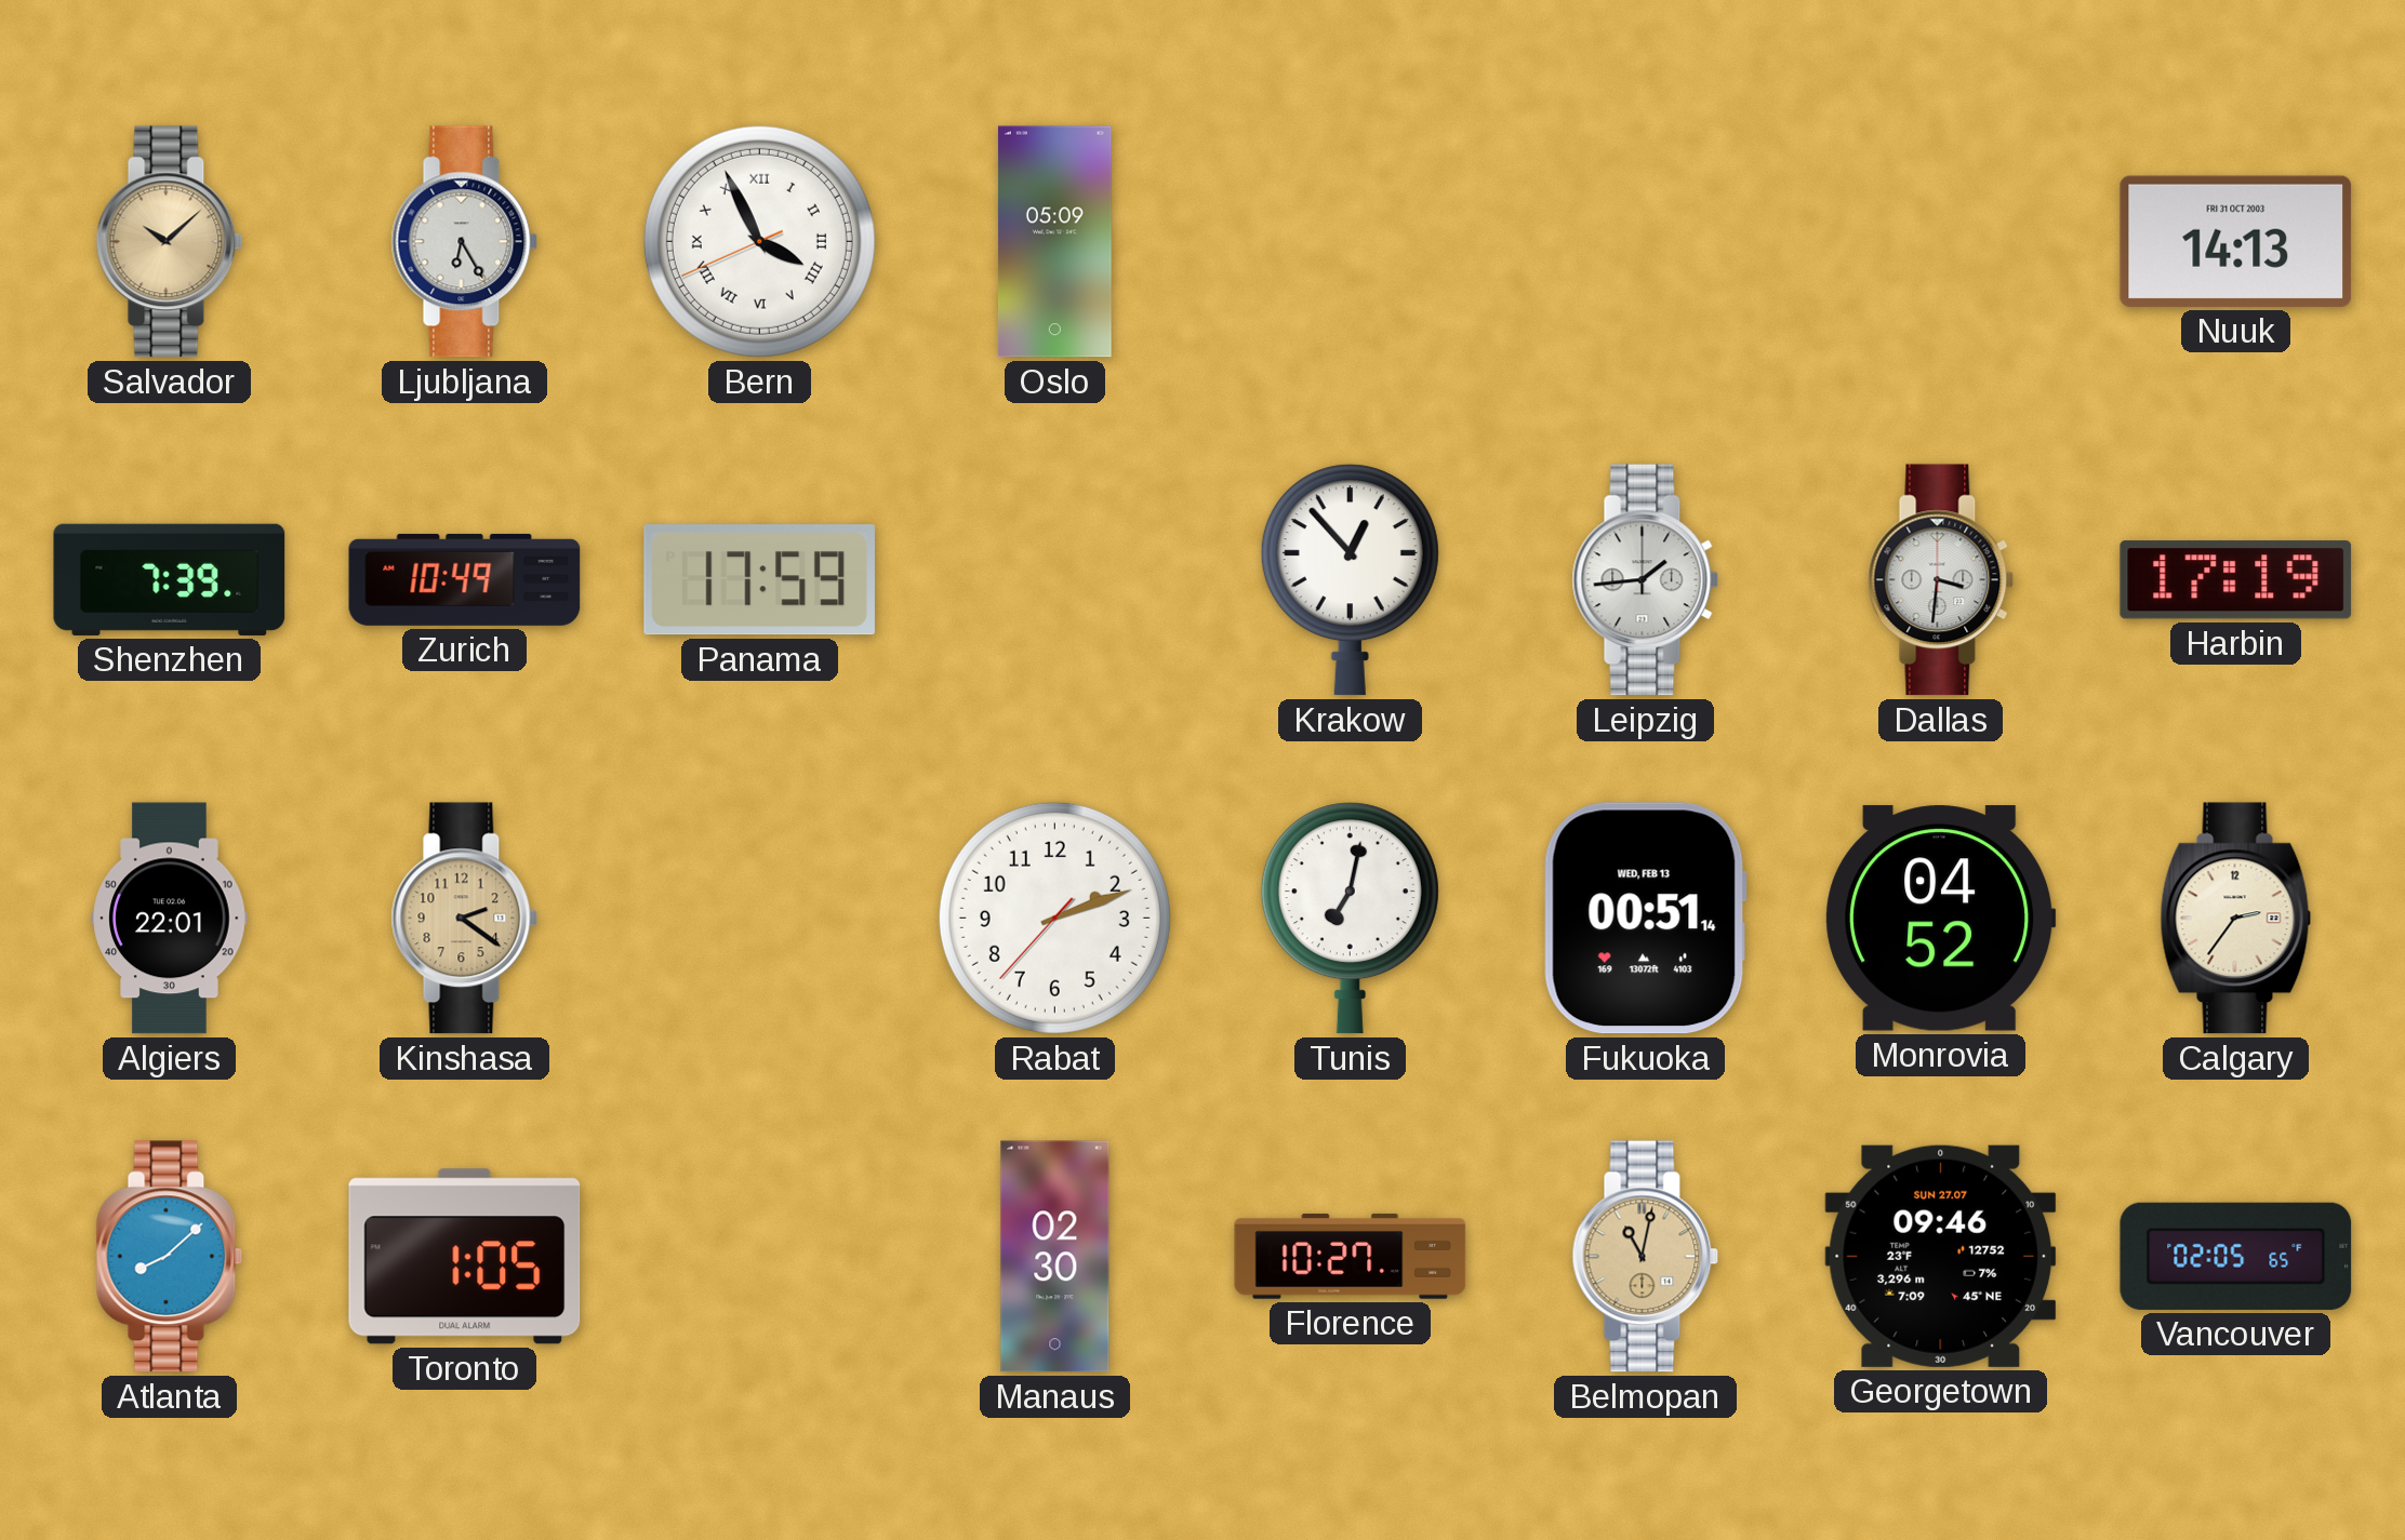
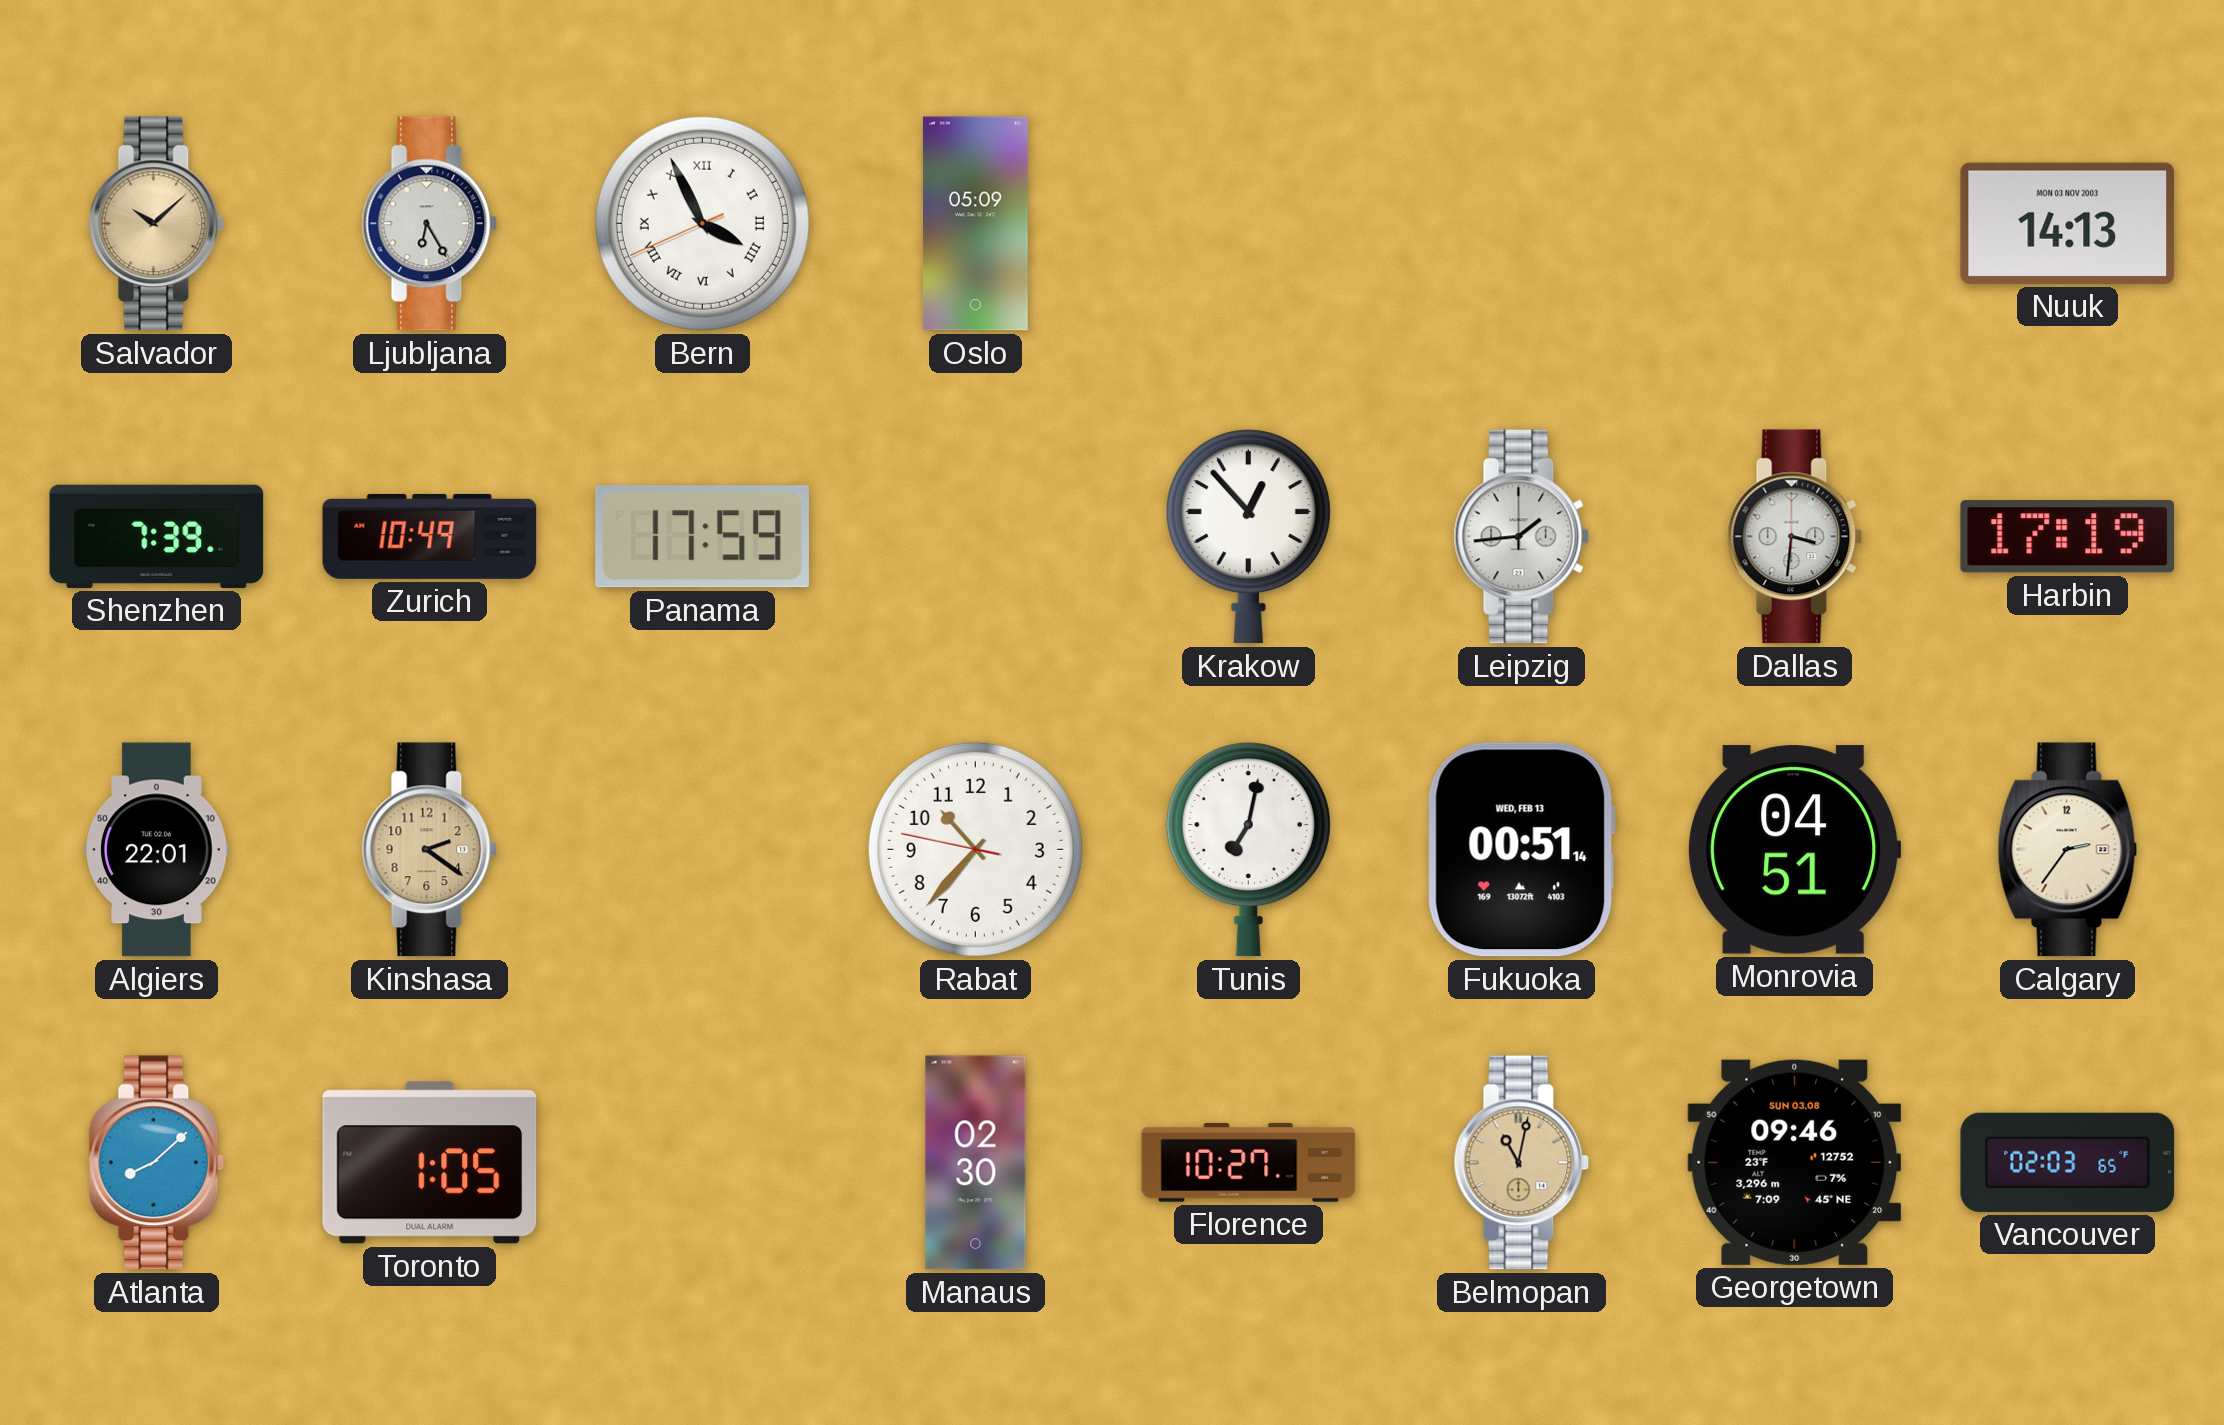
Nuuk date: FRI 31 OCT 2003 -> MON 03 NOV 2003
Rabat: 2:11 -> 10:36
Monrovia: 04:52 -> 04:51
Georgetown date: SUN 27.07 -> SUN 03.08
Vancouver: 02:05 -> 02:03
